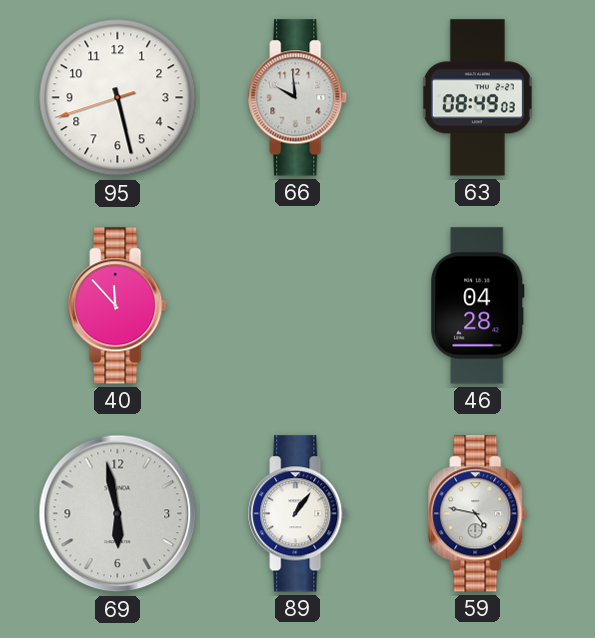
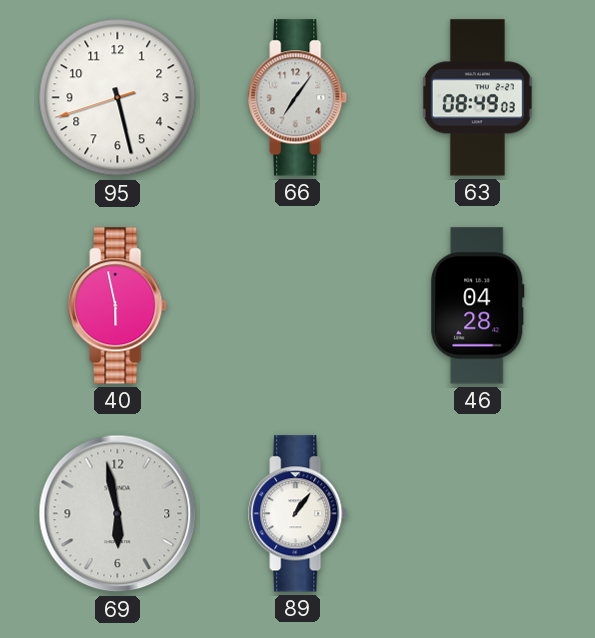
66: 9:59 -> 7:06
40: 11:53 -> 5:58
59: 4:47 -> none
